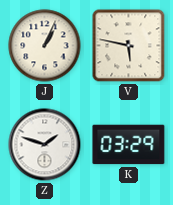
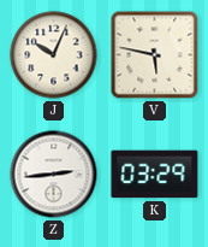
J: 1:04 -> 10:04
Z: 1:48 -> 2:44
